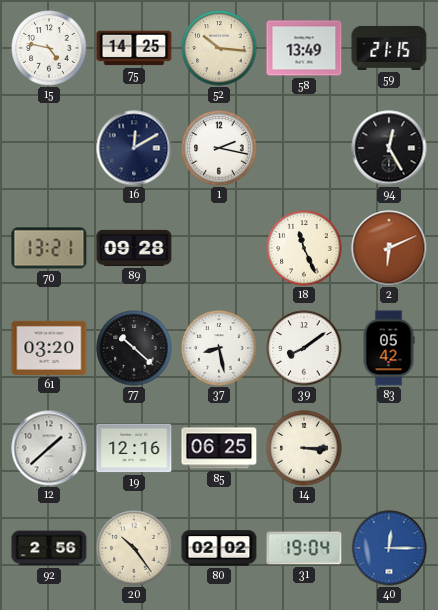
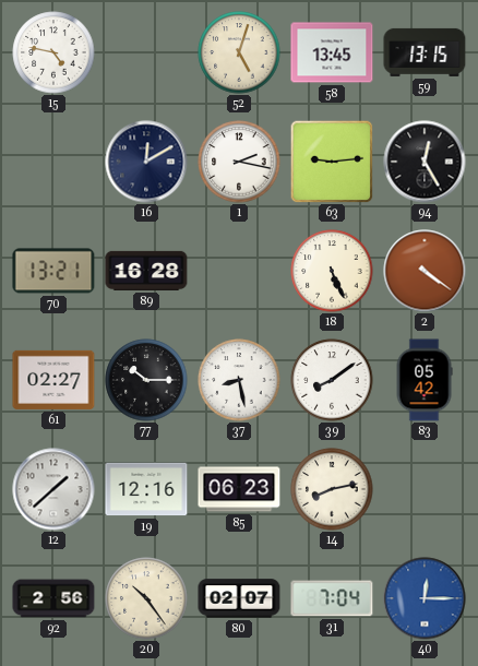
75: 14:25 -> none
52: 10:16 -> 5:03
58: 13:49 -> 13:45
59: 21:15 -> 13:15
63: none -> 9:14
89: 09:28 -> 16:28
18: 11:26 -> 5:26
2: 6:11 -> 4:21
61: 03:20 -> 02:27
77: 10:22 -> 10:15
85: 06:25 -> 06:23
14: 3:15 -> 8:13
80: 02:02 -> 02:07
31: 19:04 -> 7:04
